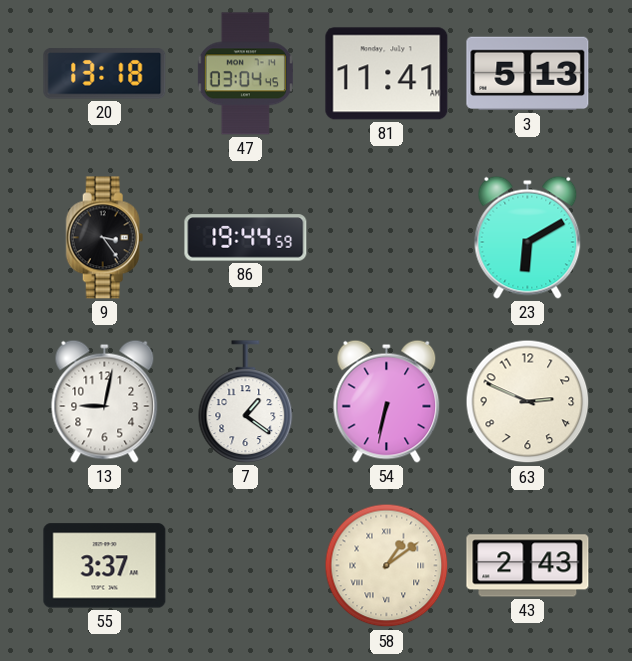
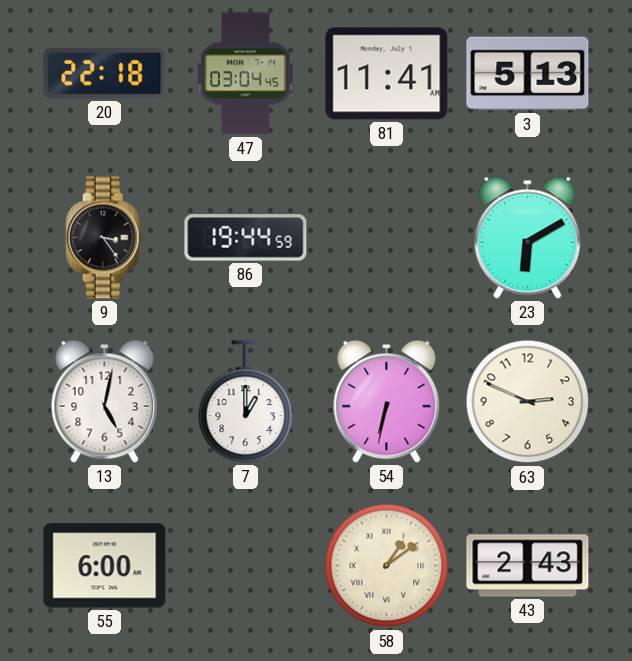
20: 13:18 -> 22:18
13: 9:02 -> 5:02
7: 1:21 -> 1:00
55: 3:37 -> 6:00
